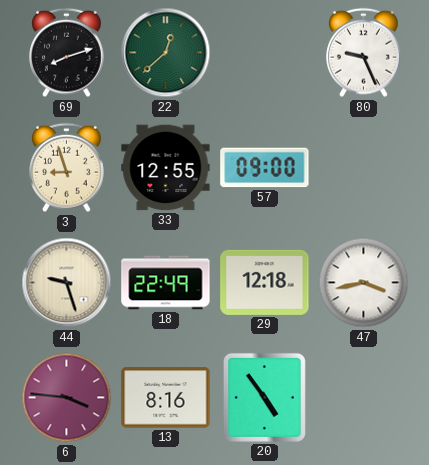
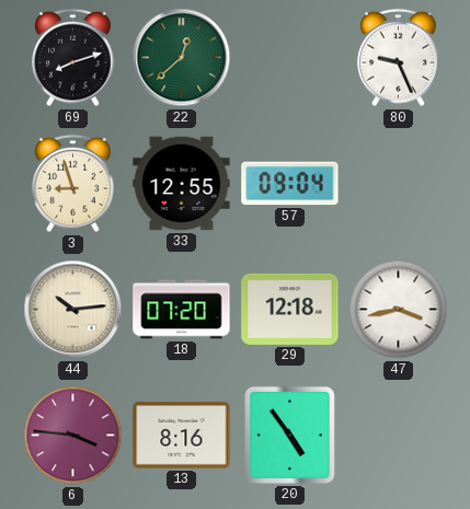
57: 09:00 -> 09:04
44: 9:27 -> 10:14
18: 22:49 -> 07:20
